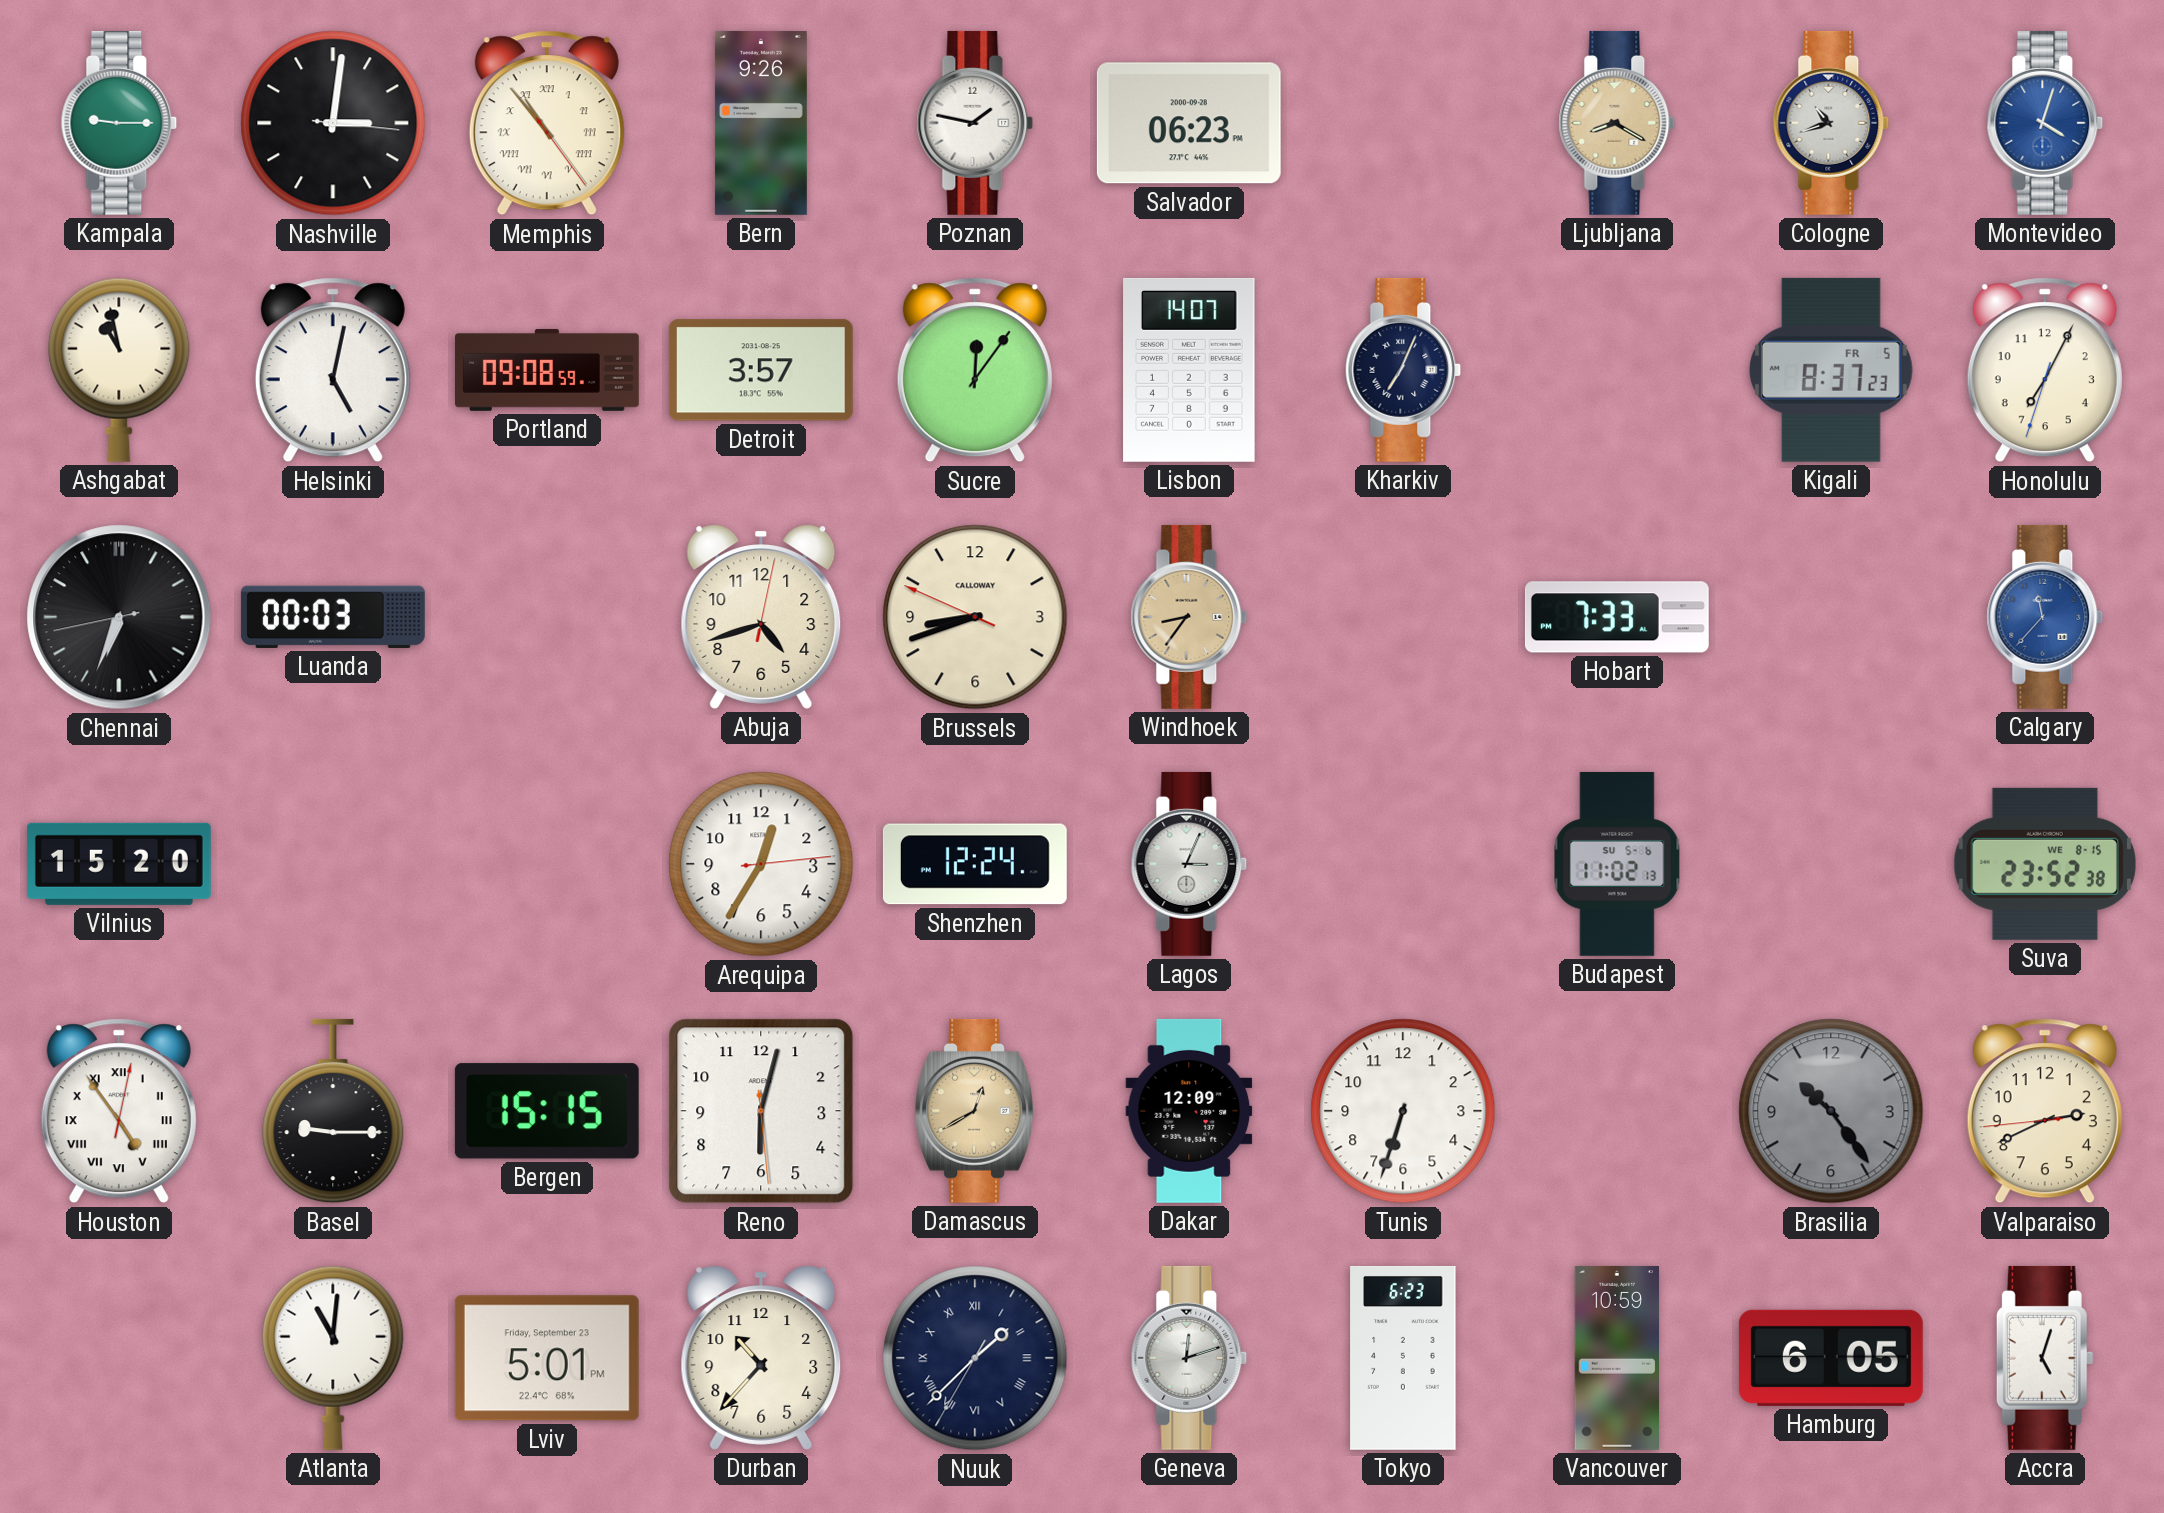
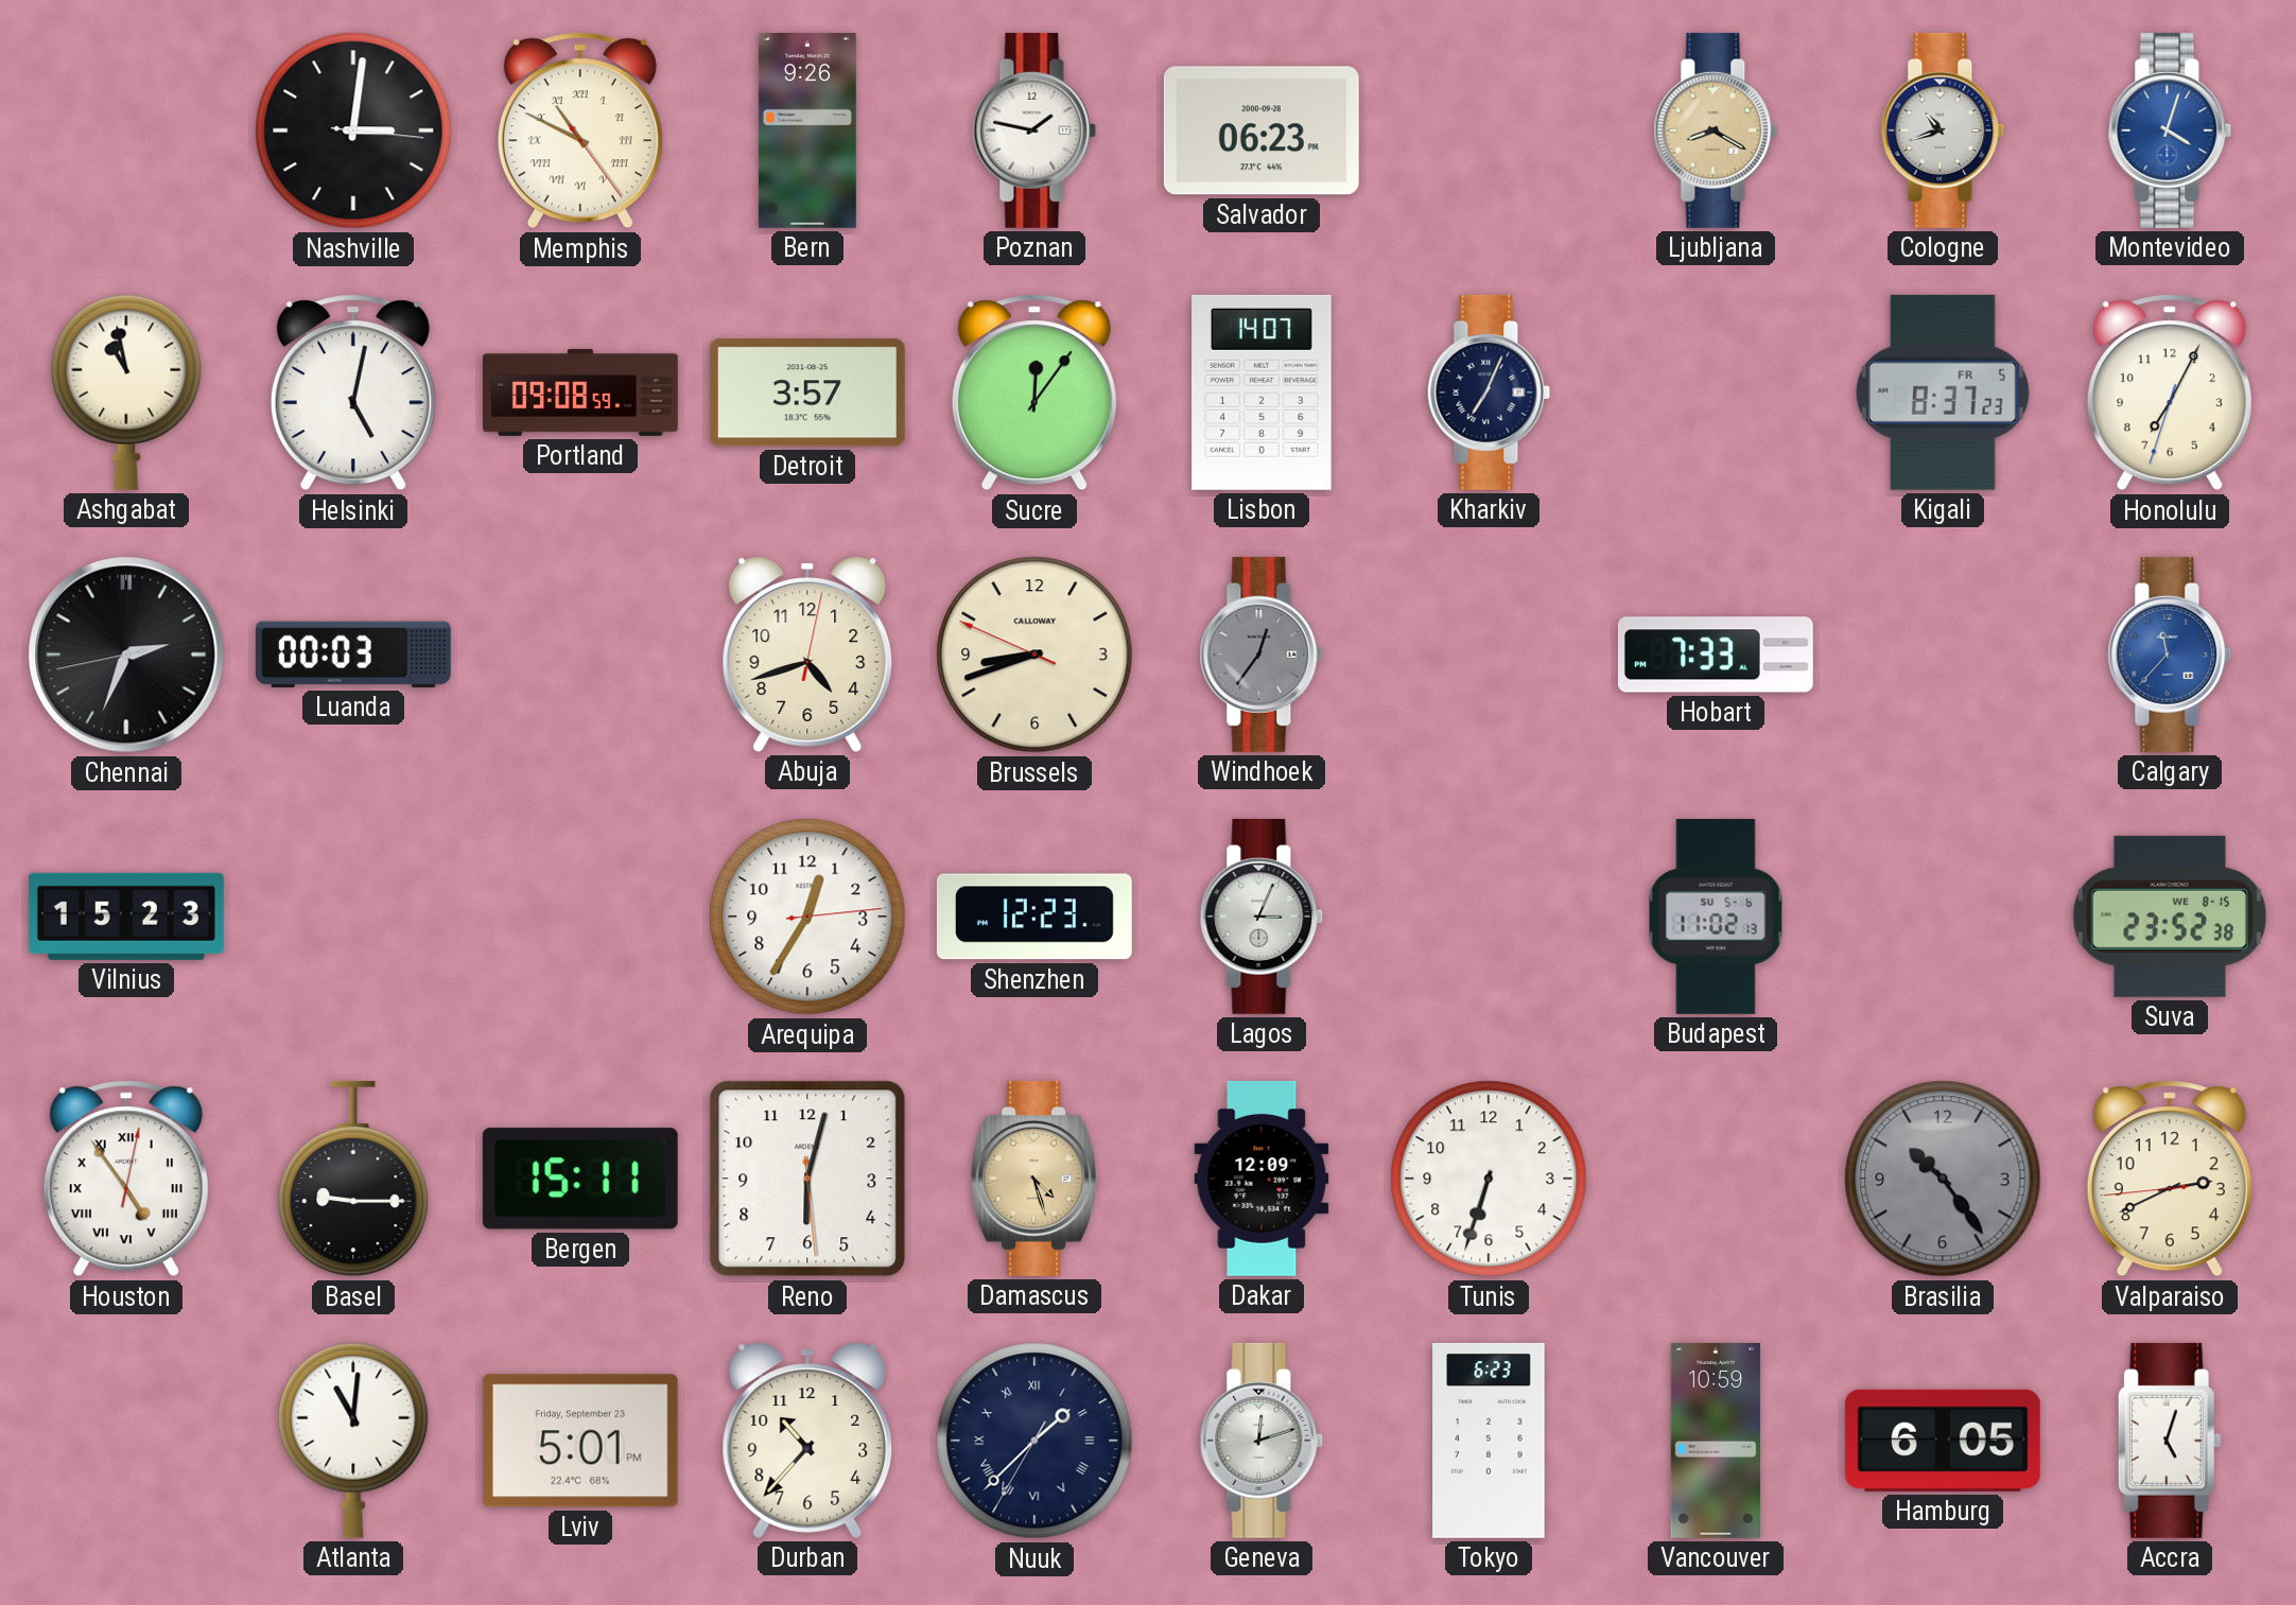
Kampala: 9:15 -> none
Memphis: 10:53 -> 10:49
Chennai: 6:33 -> 2:33
Windhoek: 8:36 -> 12:36
Windhoek dial: champagne -> grey
Vilnius: 15:20 -> 15:23
Shenzhen: 12:24 -> 12:23
Bergen: 15:15 -> 15:11
Damascus: 12:40 -> 4:27
